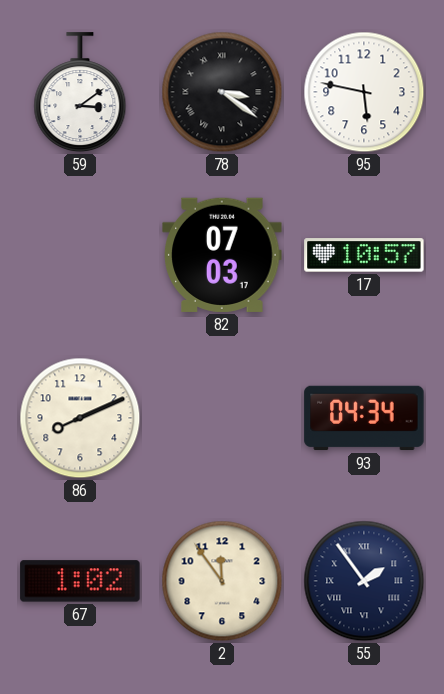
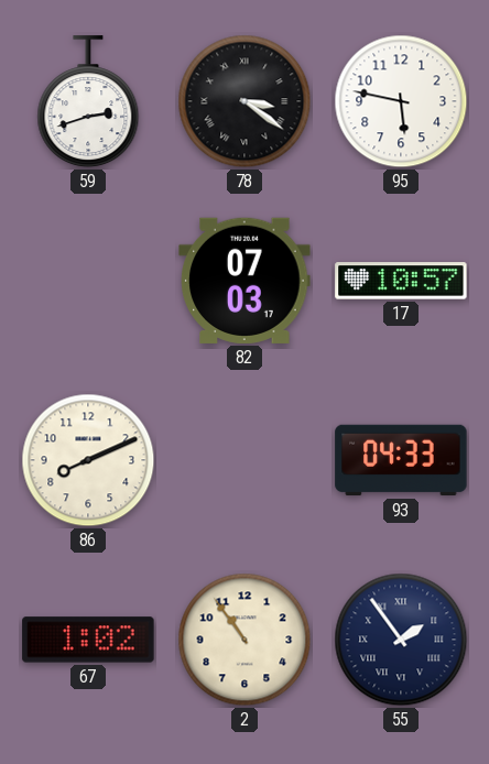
59: 3:09 -> 2:42
93: 04:34 -> 04:33
2: 11:54 -> 10:54
